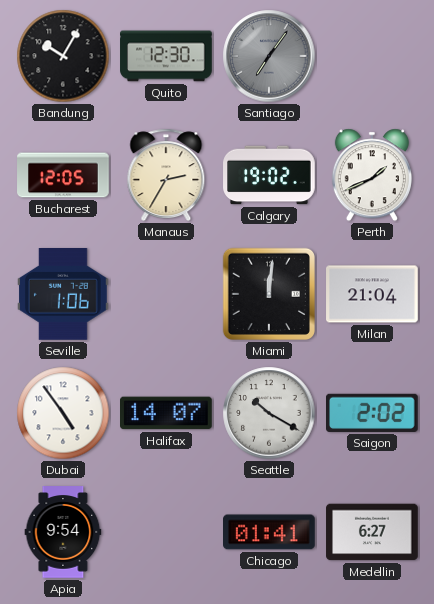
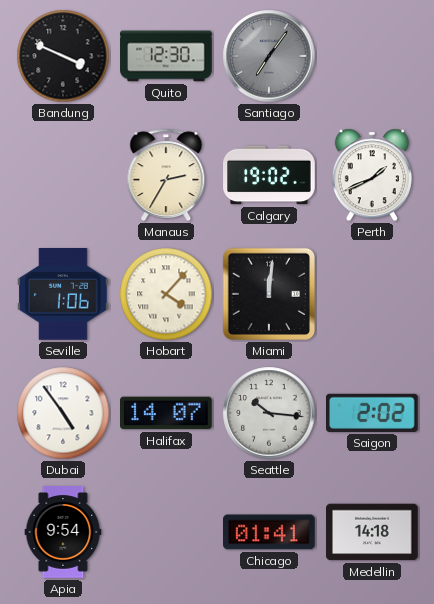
Bandung: 10:05 -> 3:49
Bucharest: 12:05 -> none
Hobart: none -> 4:07
Milan: 21:04 -> none
Seattle: 10:20 -> 10:16
Medellin: 6:27 -> 14:18
